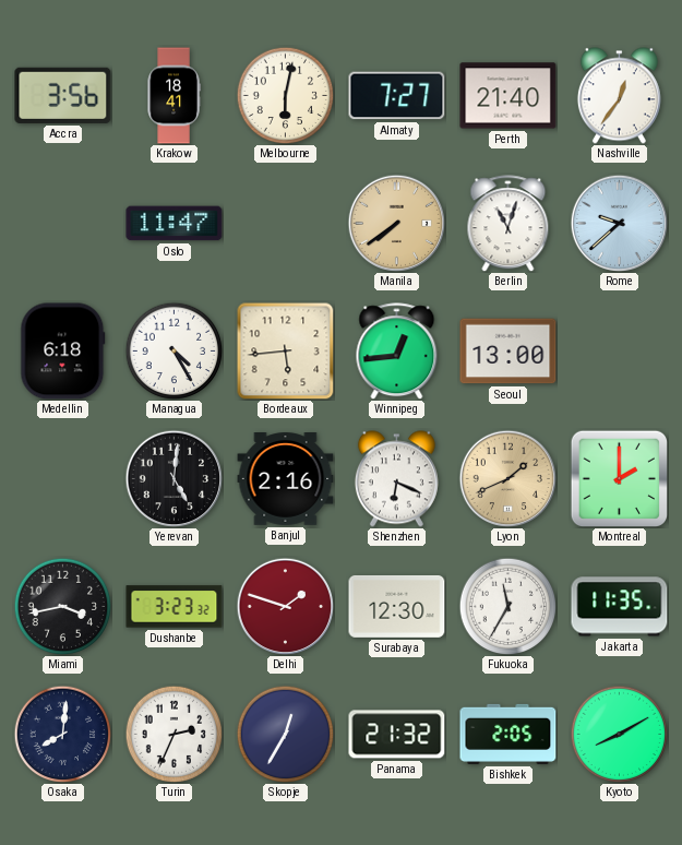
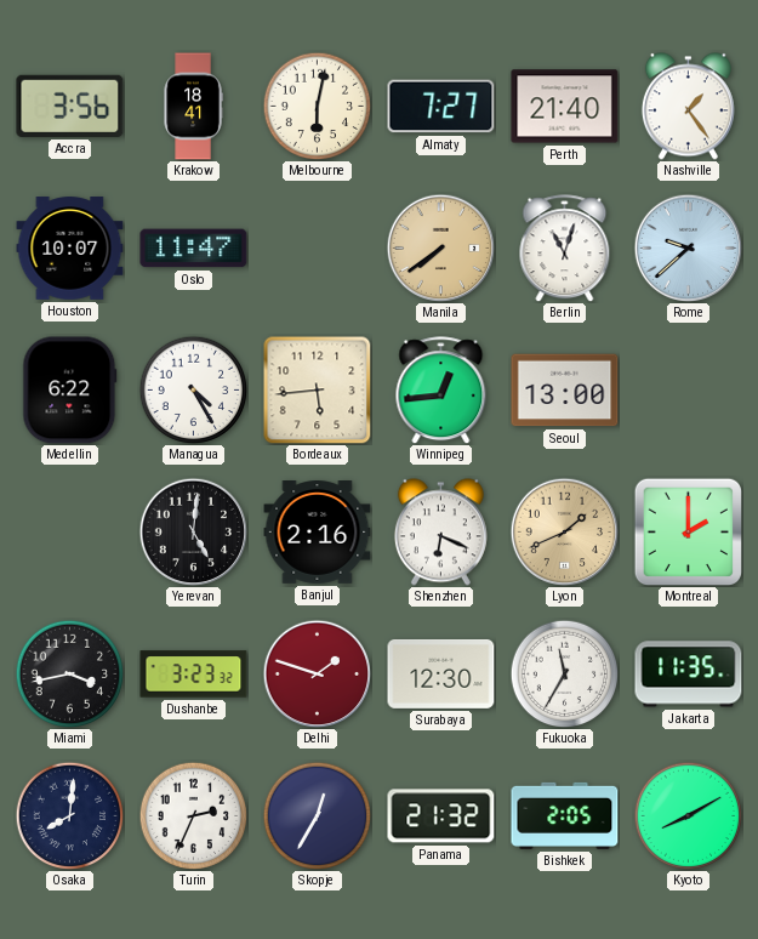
Nashville: 12:36 -> 1:24
Houston: none -> 10:07
Medellin: 6:18 -> 6:22
